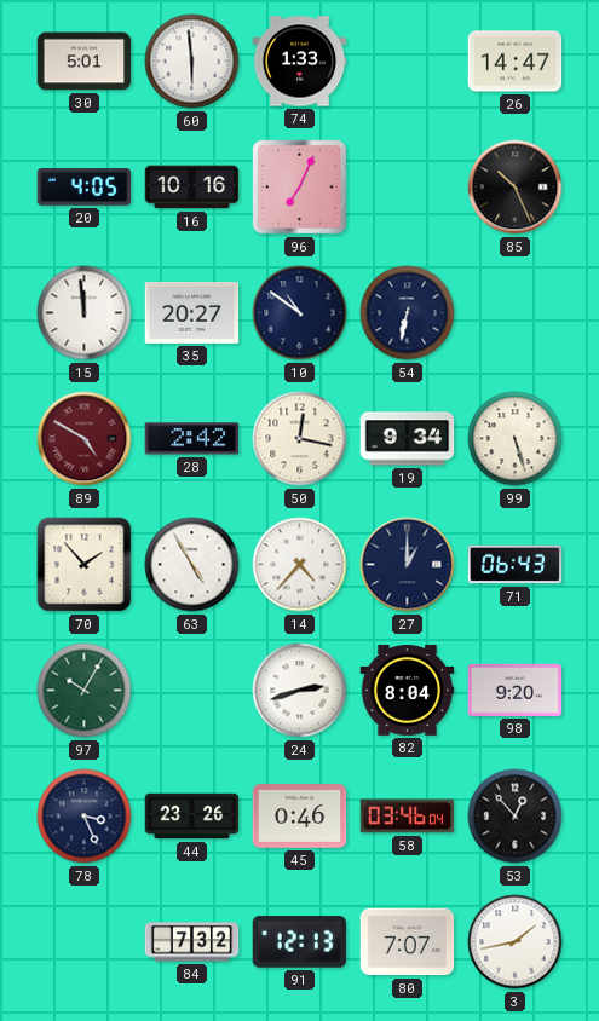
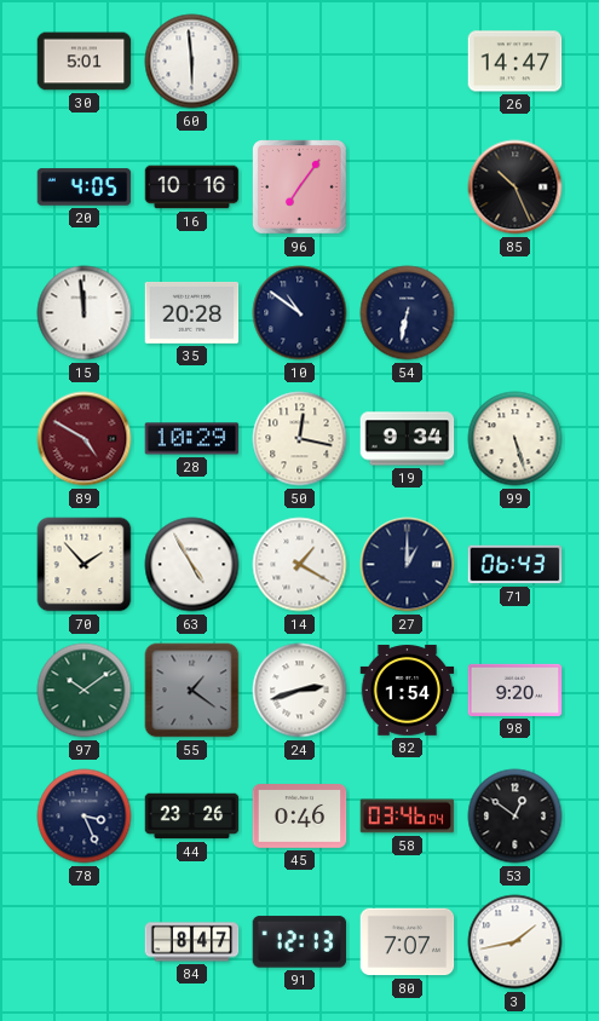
74: 1:33 -> none
96: 7:04 -> 7:06
35: 20:27 -> 20:28
28: 2:42 -> 10:29
14: 4:37 -> 1:20
97: 10:05 -> 10:09
55: none -> 1:21
82: 8:04 -> 1:54
53: 12:53 -> 12:51
84: 7:32 -> 8:47
